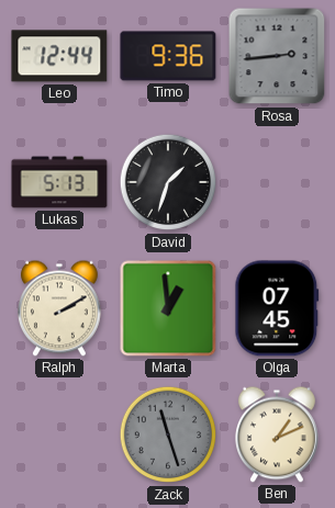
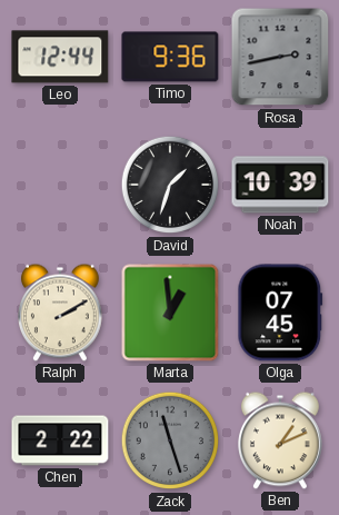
Rosa: 2:44 -> 2:43
Lukas: 5:13 -> none
Noah: none -> 10:39
Chen: none -> 2:22
